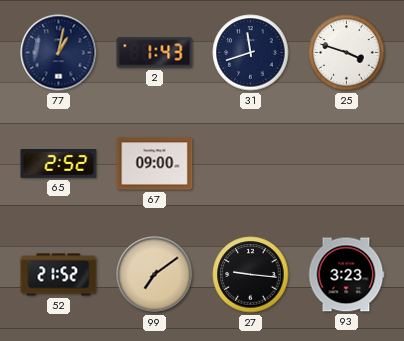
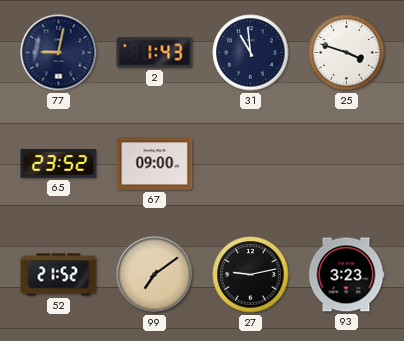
77: 1:02 -> 9:02
31: 11:42 -> 10:59
65: 2:52 -> 23:52
27: 9:16 -> 9:13
